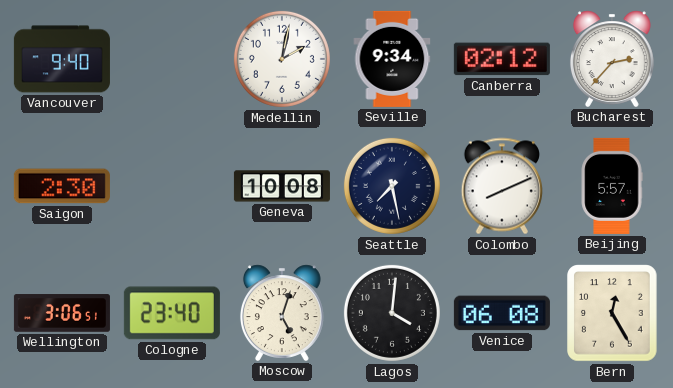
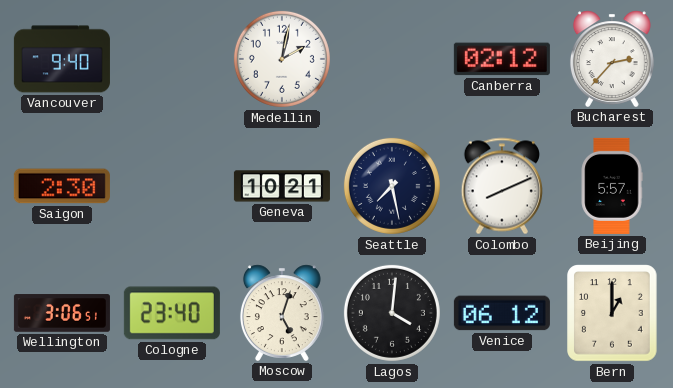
Seville: 9:34 -> none
Geneva: 10:08 -> 10:21
Venice: 06:08 -> 06:12
Bern: 12:25 -> 1:00
